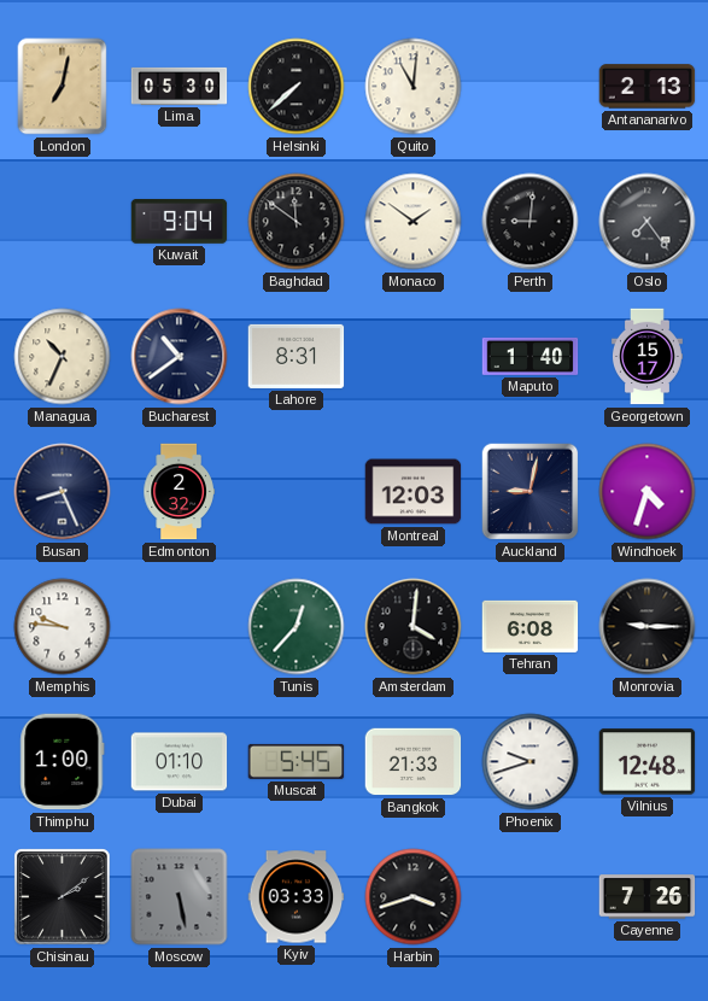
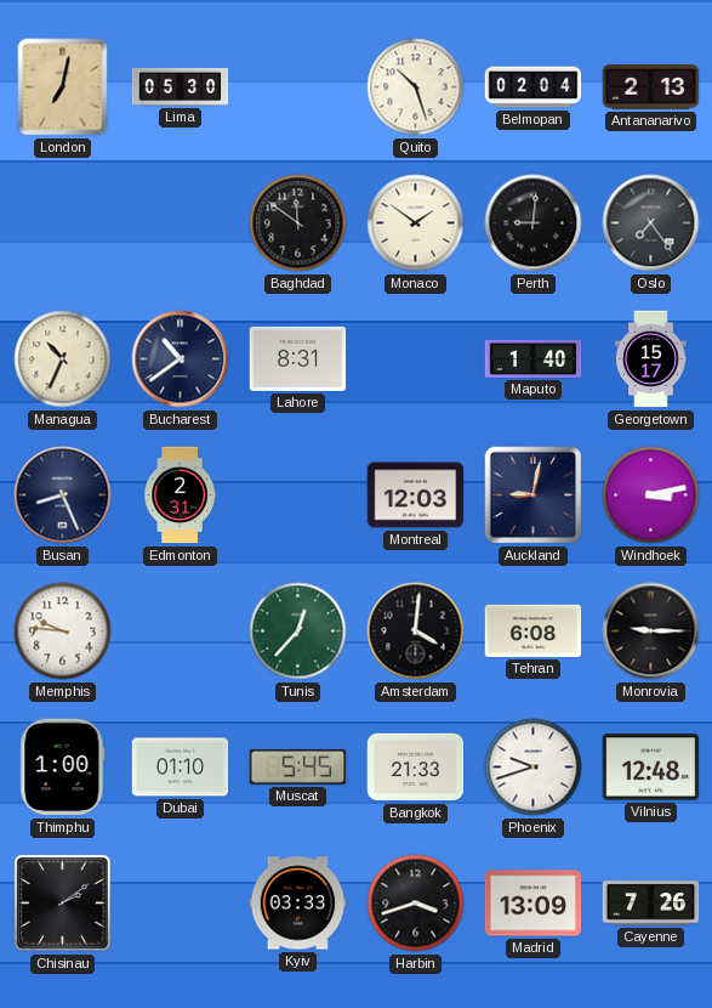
Helsinki: 7:38 -> none
Quito: 11:01 -> 10:27
Belmopan: none -> 02:04
Kuwait: 9:04 -> none
Edmonton: 2:32 -> 2:31
Windhoek: 4:33 -> 3:13
Moscow: 5:28 -> none
Madrid: none -> 13:09
